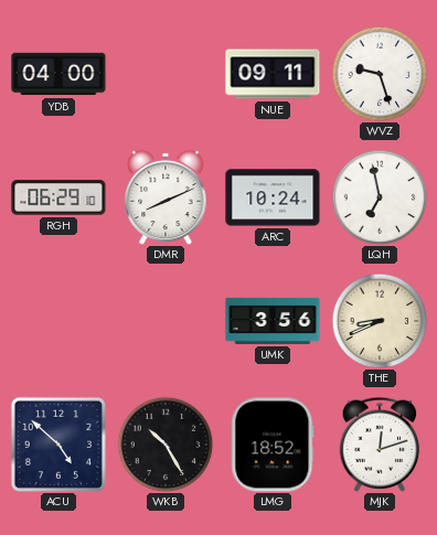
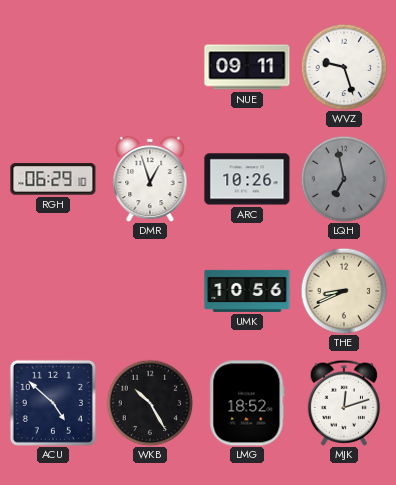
YDB: 04:00 -> none
DMR: 8:11 -> 12:57
ARC: 10:24 -> 10:26
LQH dial: white -> grey
UMK: 3:56 -> 10:56
